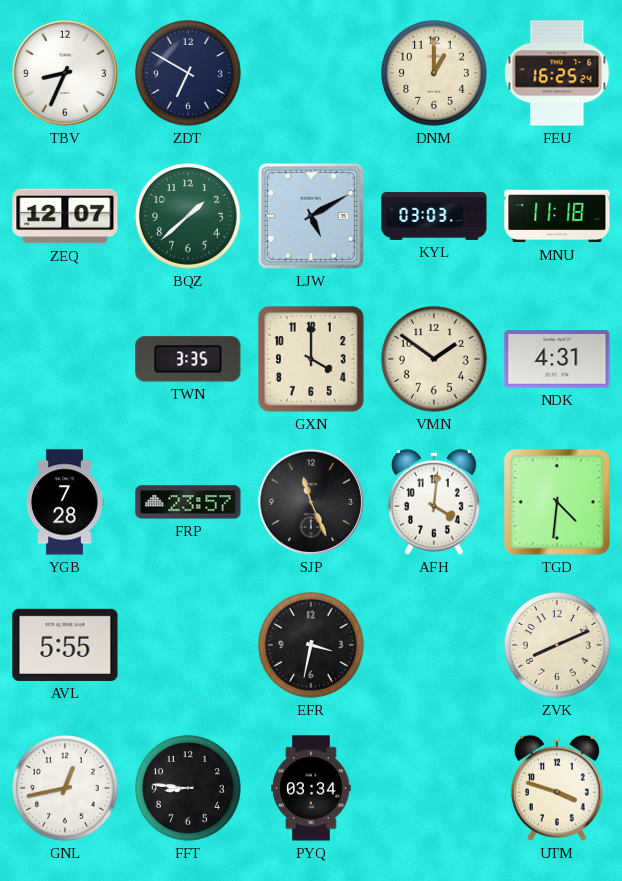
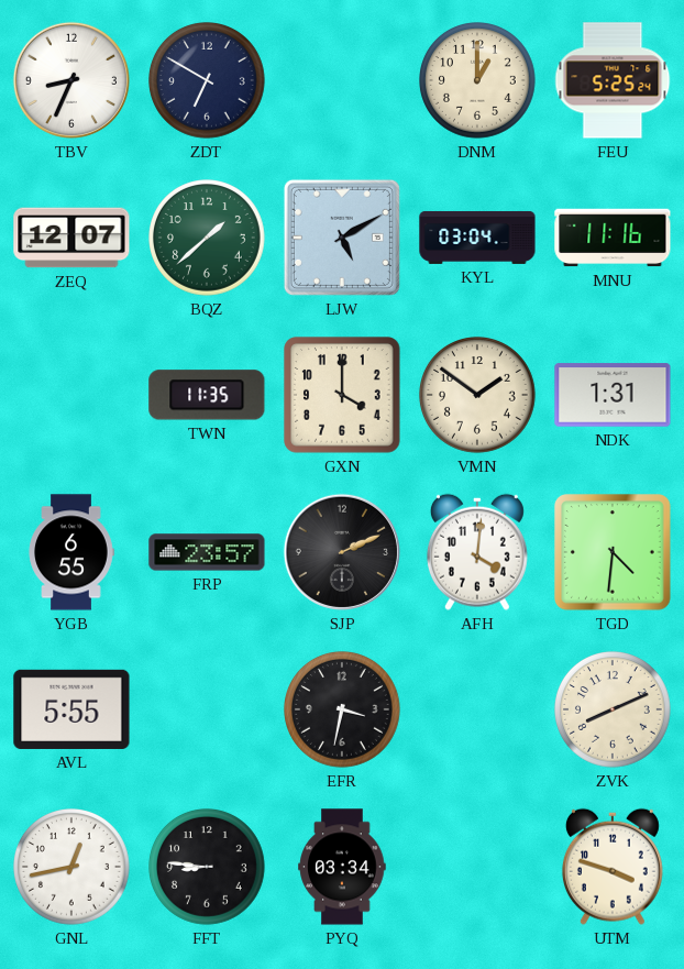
FEU: 16:25 -> 5:25
KYL: 03:03 -> 03:04
MNU: 11:18 -> 11:16
TWN: 3:35 -> 11:35
NDK: 4:31 -> 1:31
YGB: 7:28 -> 6:55
SJP: 11:26 -> 2:11
